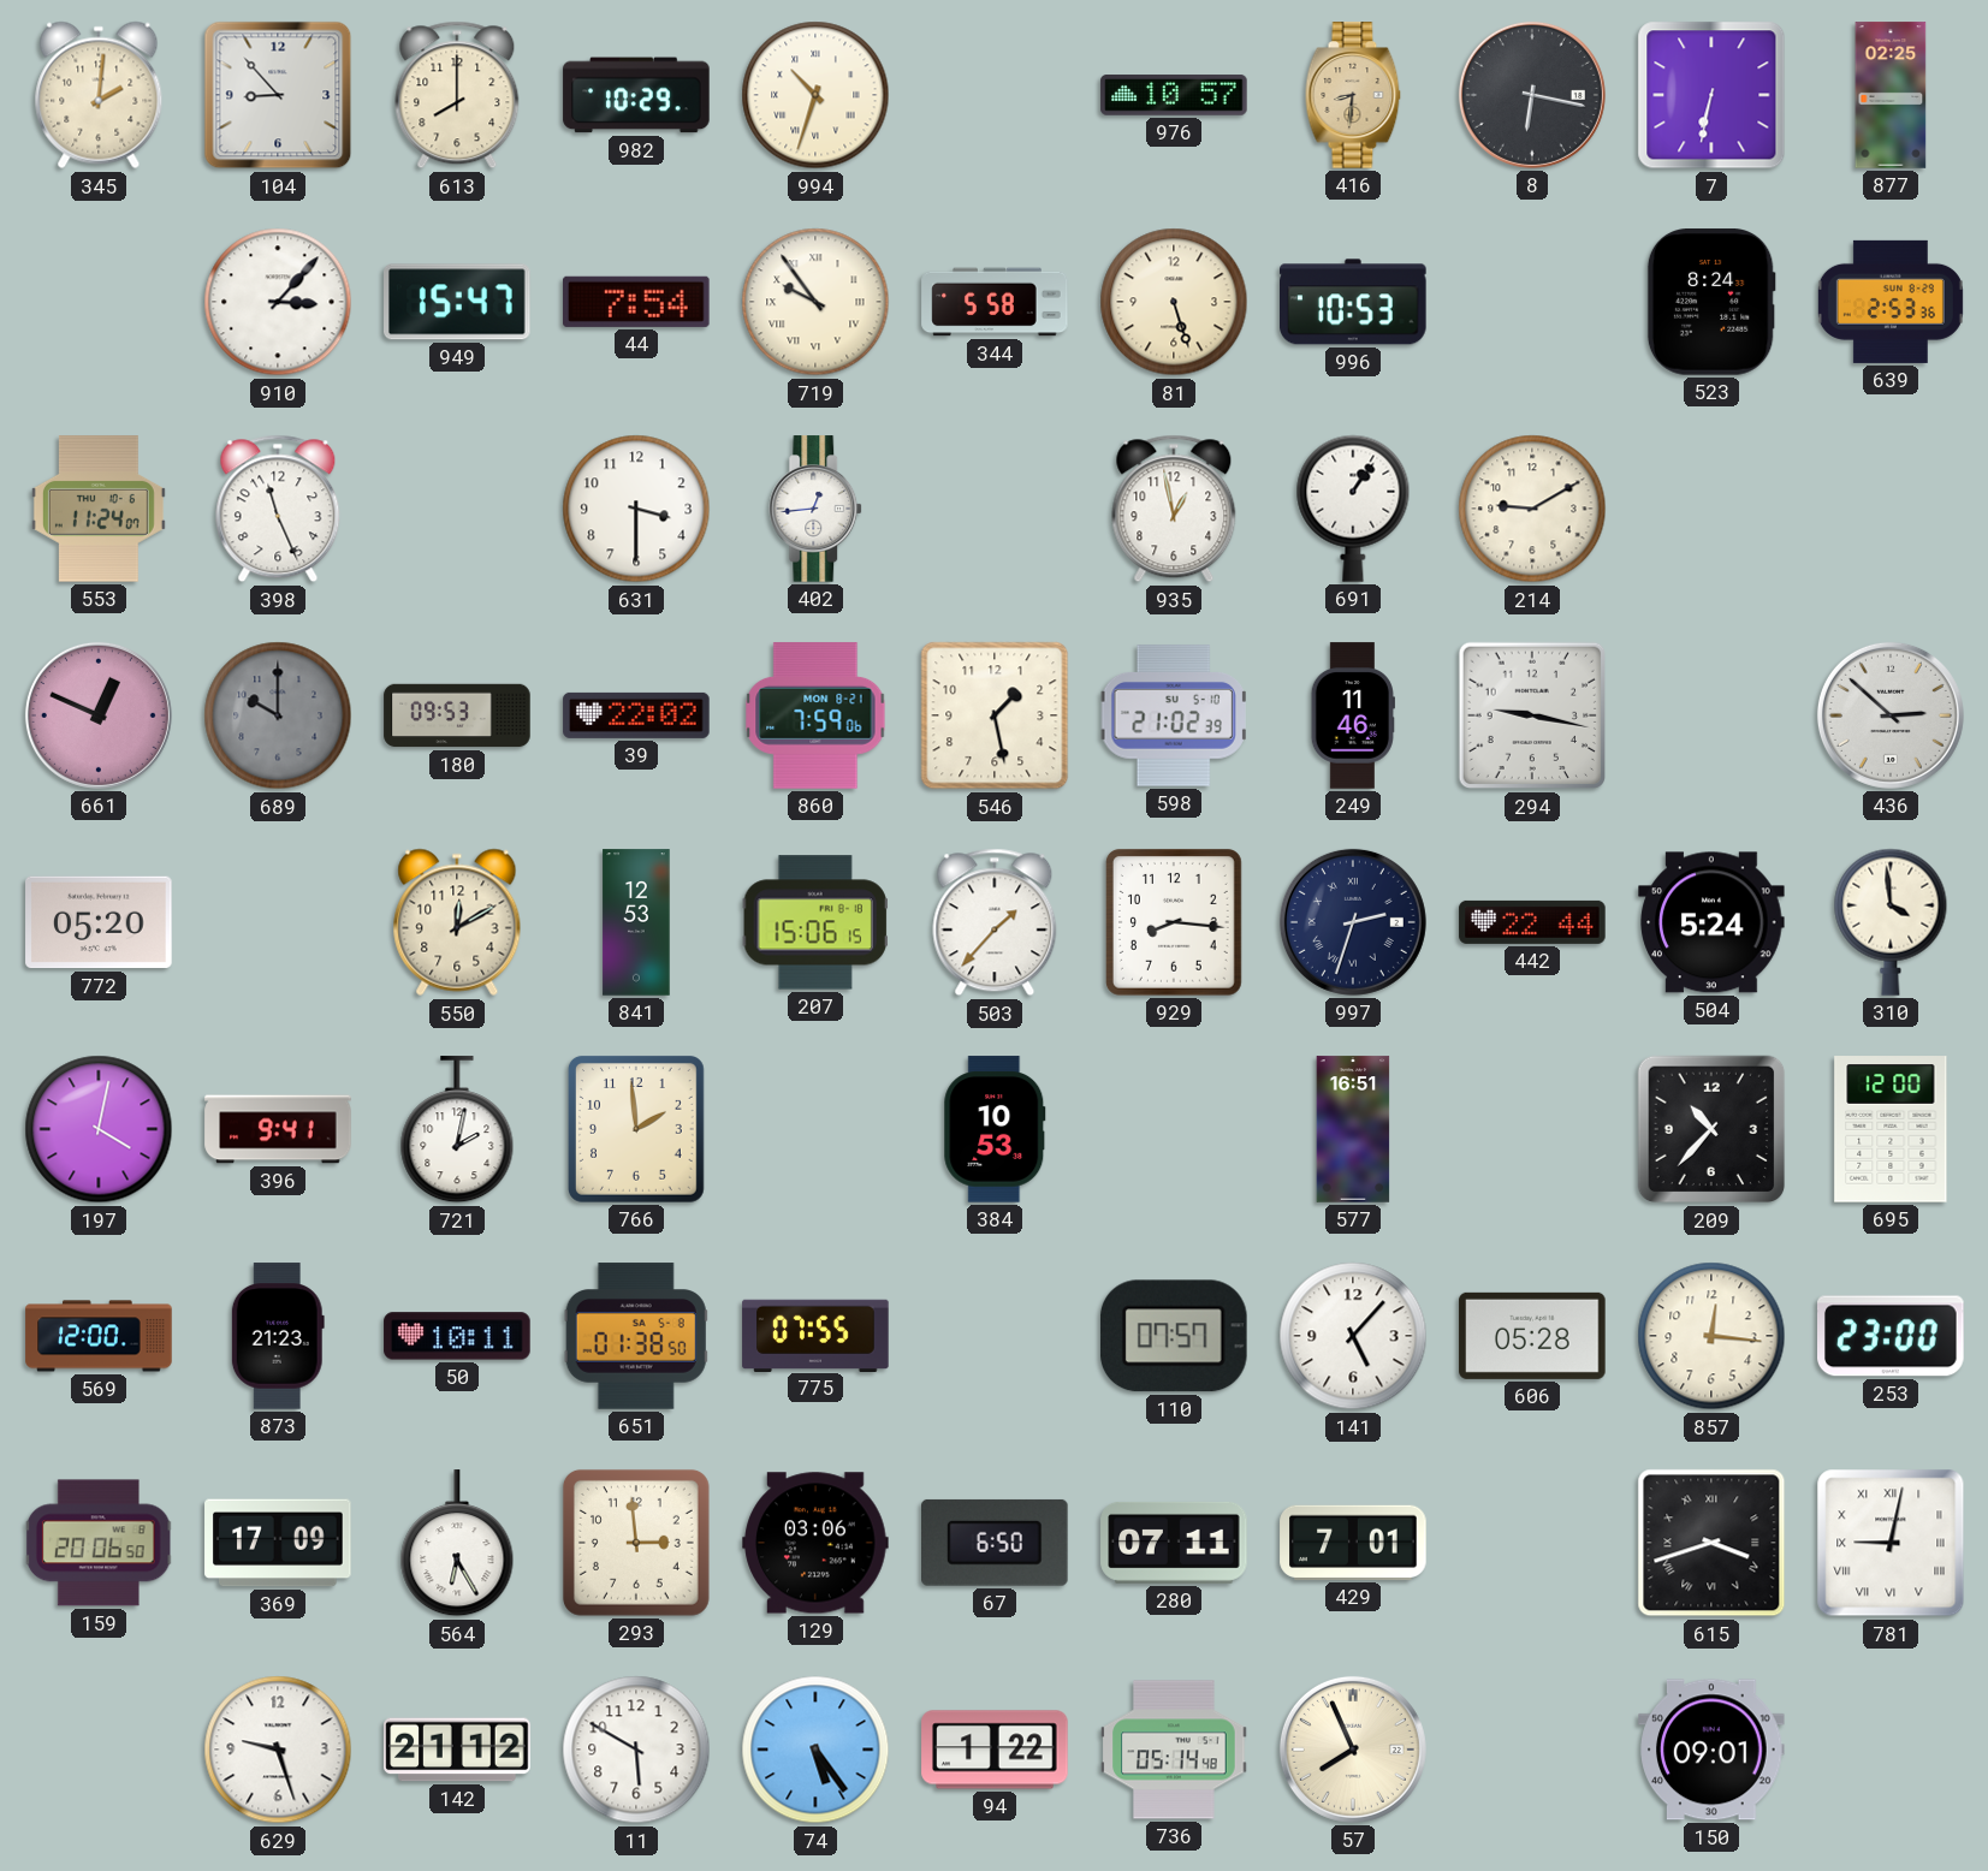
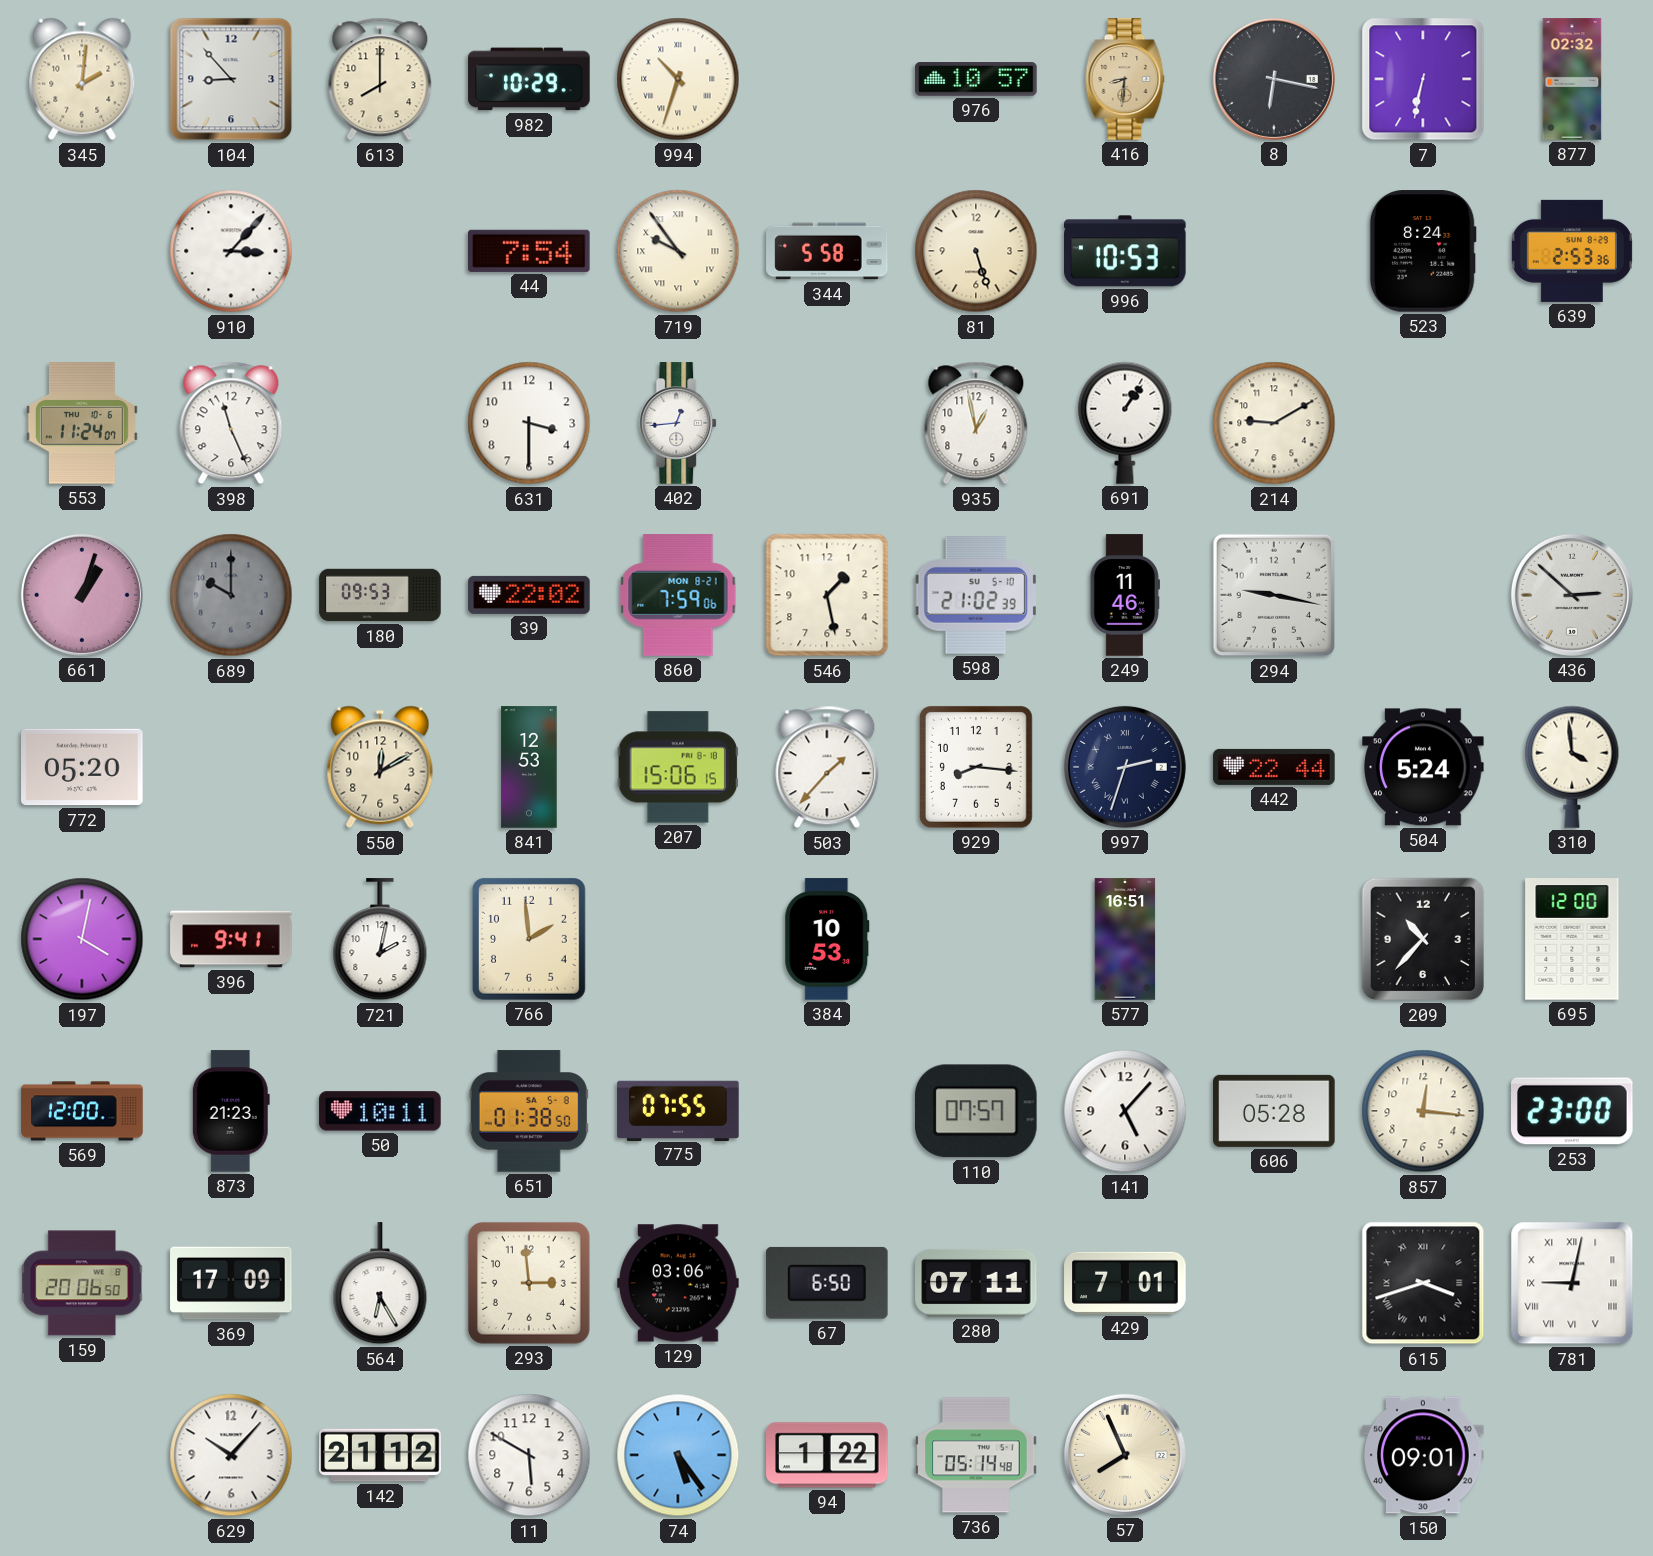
877: 02:25 -> 02:32
949: 15:47 -> none
661: 12:49 -> 1:03
629: 9:27 -> 10:07
